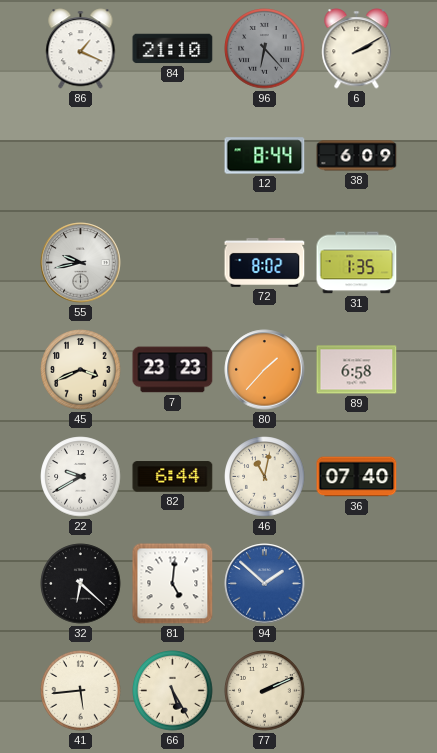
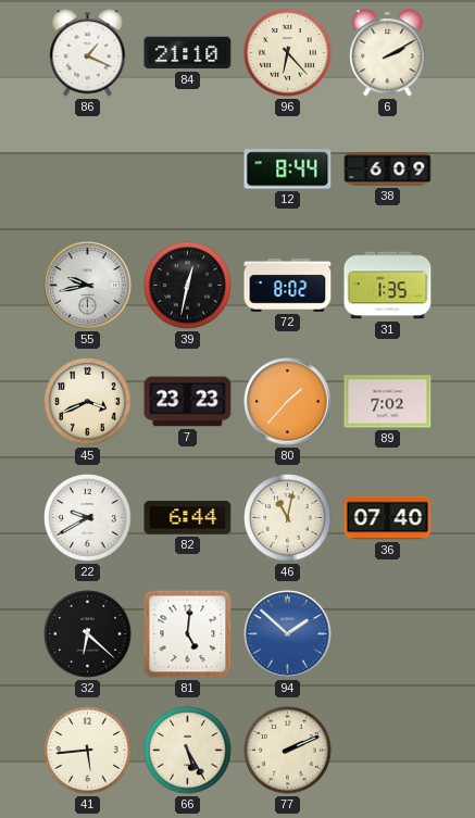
96 dial: grey -> cream
39: none -> 12:32
89: 6:58 -> 7:02
